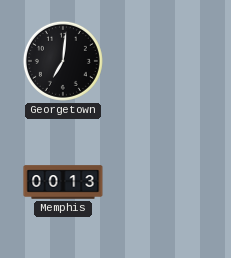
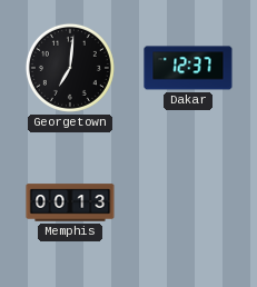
Dakar: none -> 12:37
